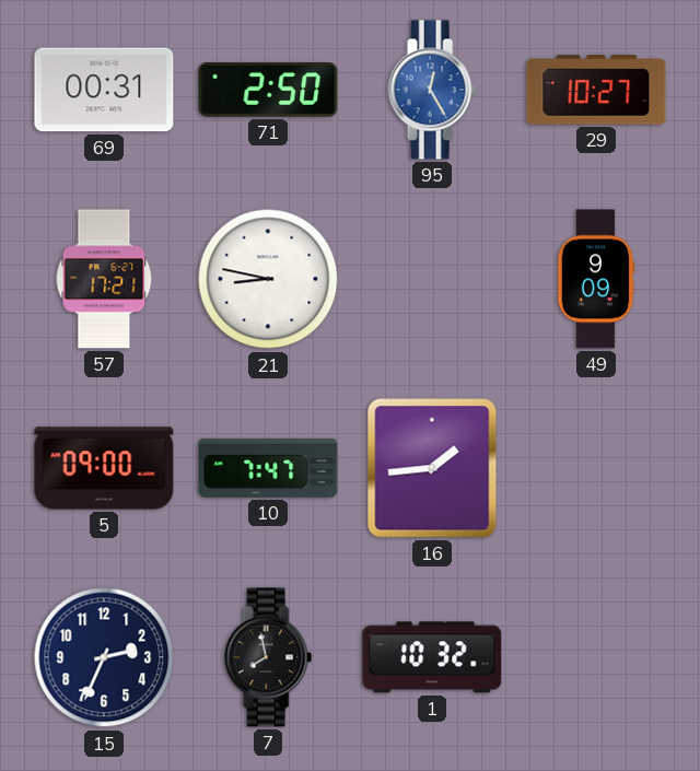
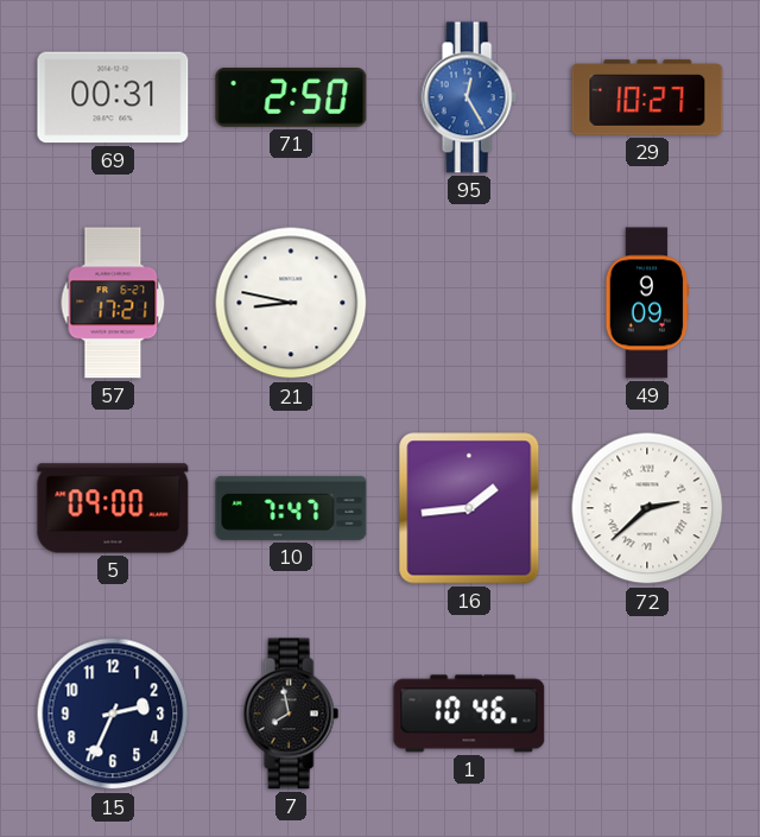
72: none -> 2:38
1: 10:32 -> 10:46
